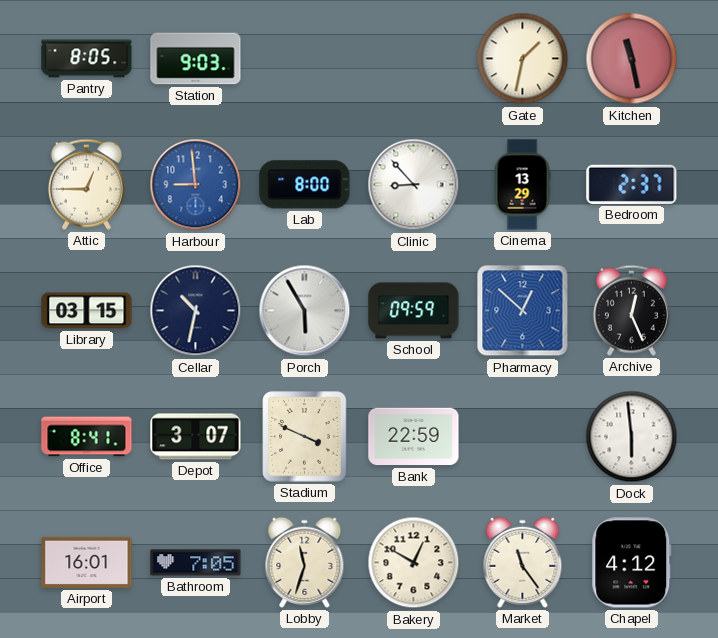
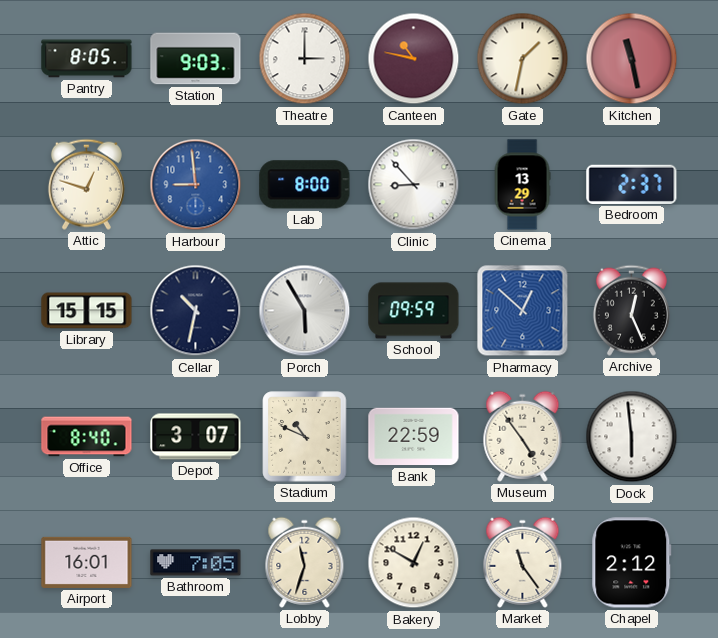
Theatre: none -> 3:00
Canteen: none -> 10:47
Attic: 12:45 -> 12:48
Library: 03:15 -> 15:15
Office: 8:41 -> 8:40
Stadium: 3:49 -> 10:49
Museum: none -> 4:54
Chapel: 4:12 -> 2:12
